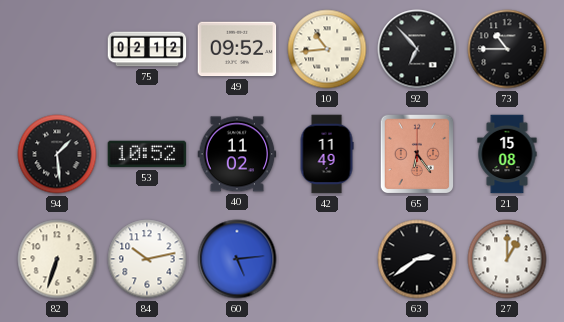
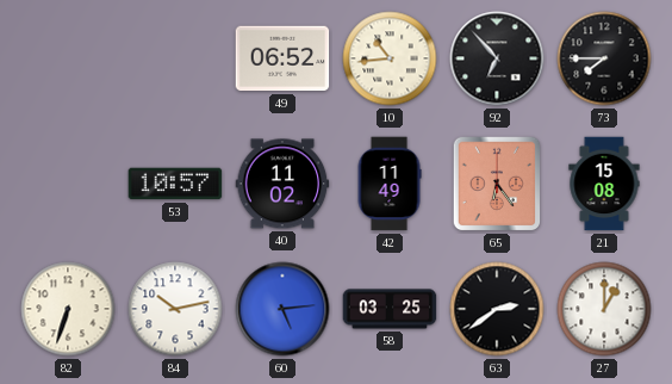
75: 02:12 -> none
49: 09:52 -> 06:52
73: 10:45 -> 7:45
94: 1:29 -> none
53: 10:52 -> 10:57
58: none -> 03:25
